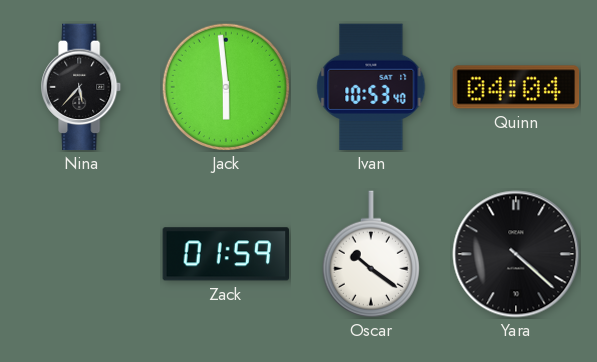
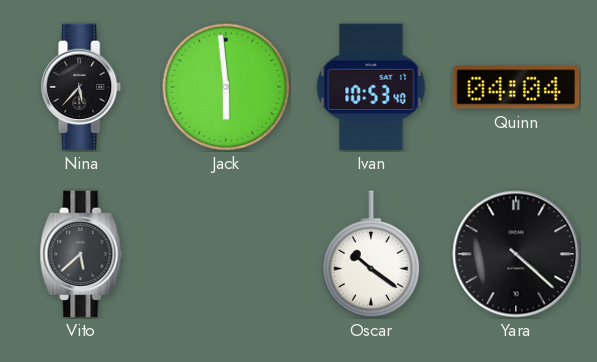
Vito: none -> 5:38
Zack: 01:59 -> none
